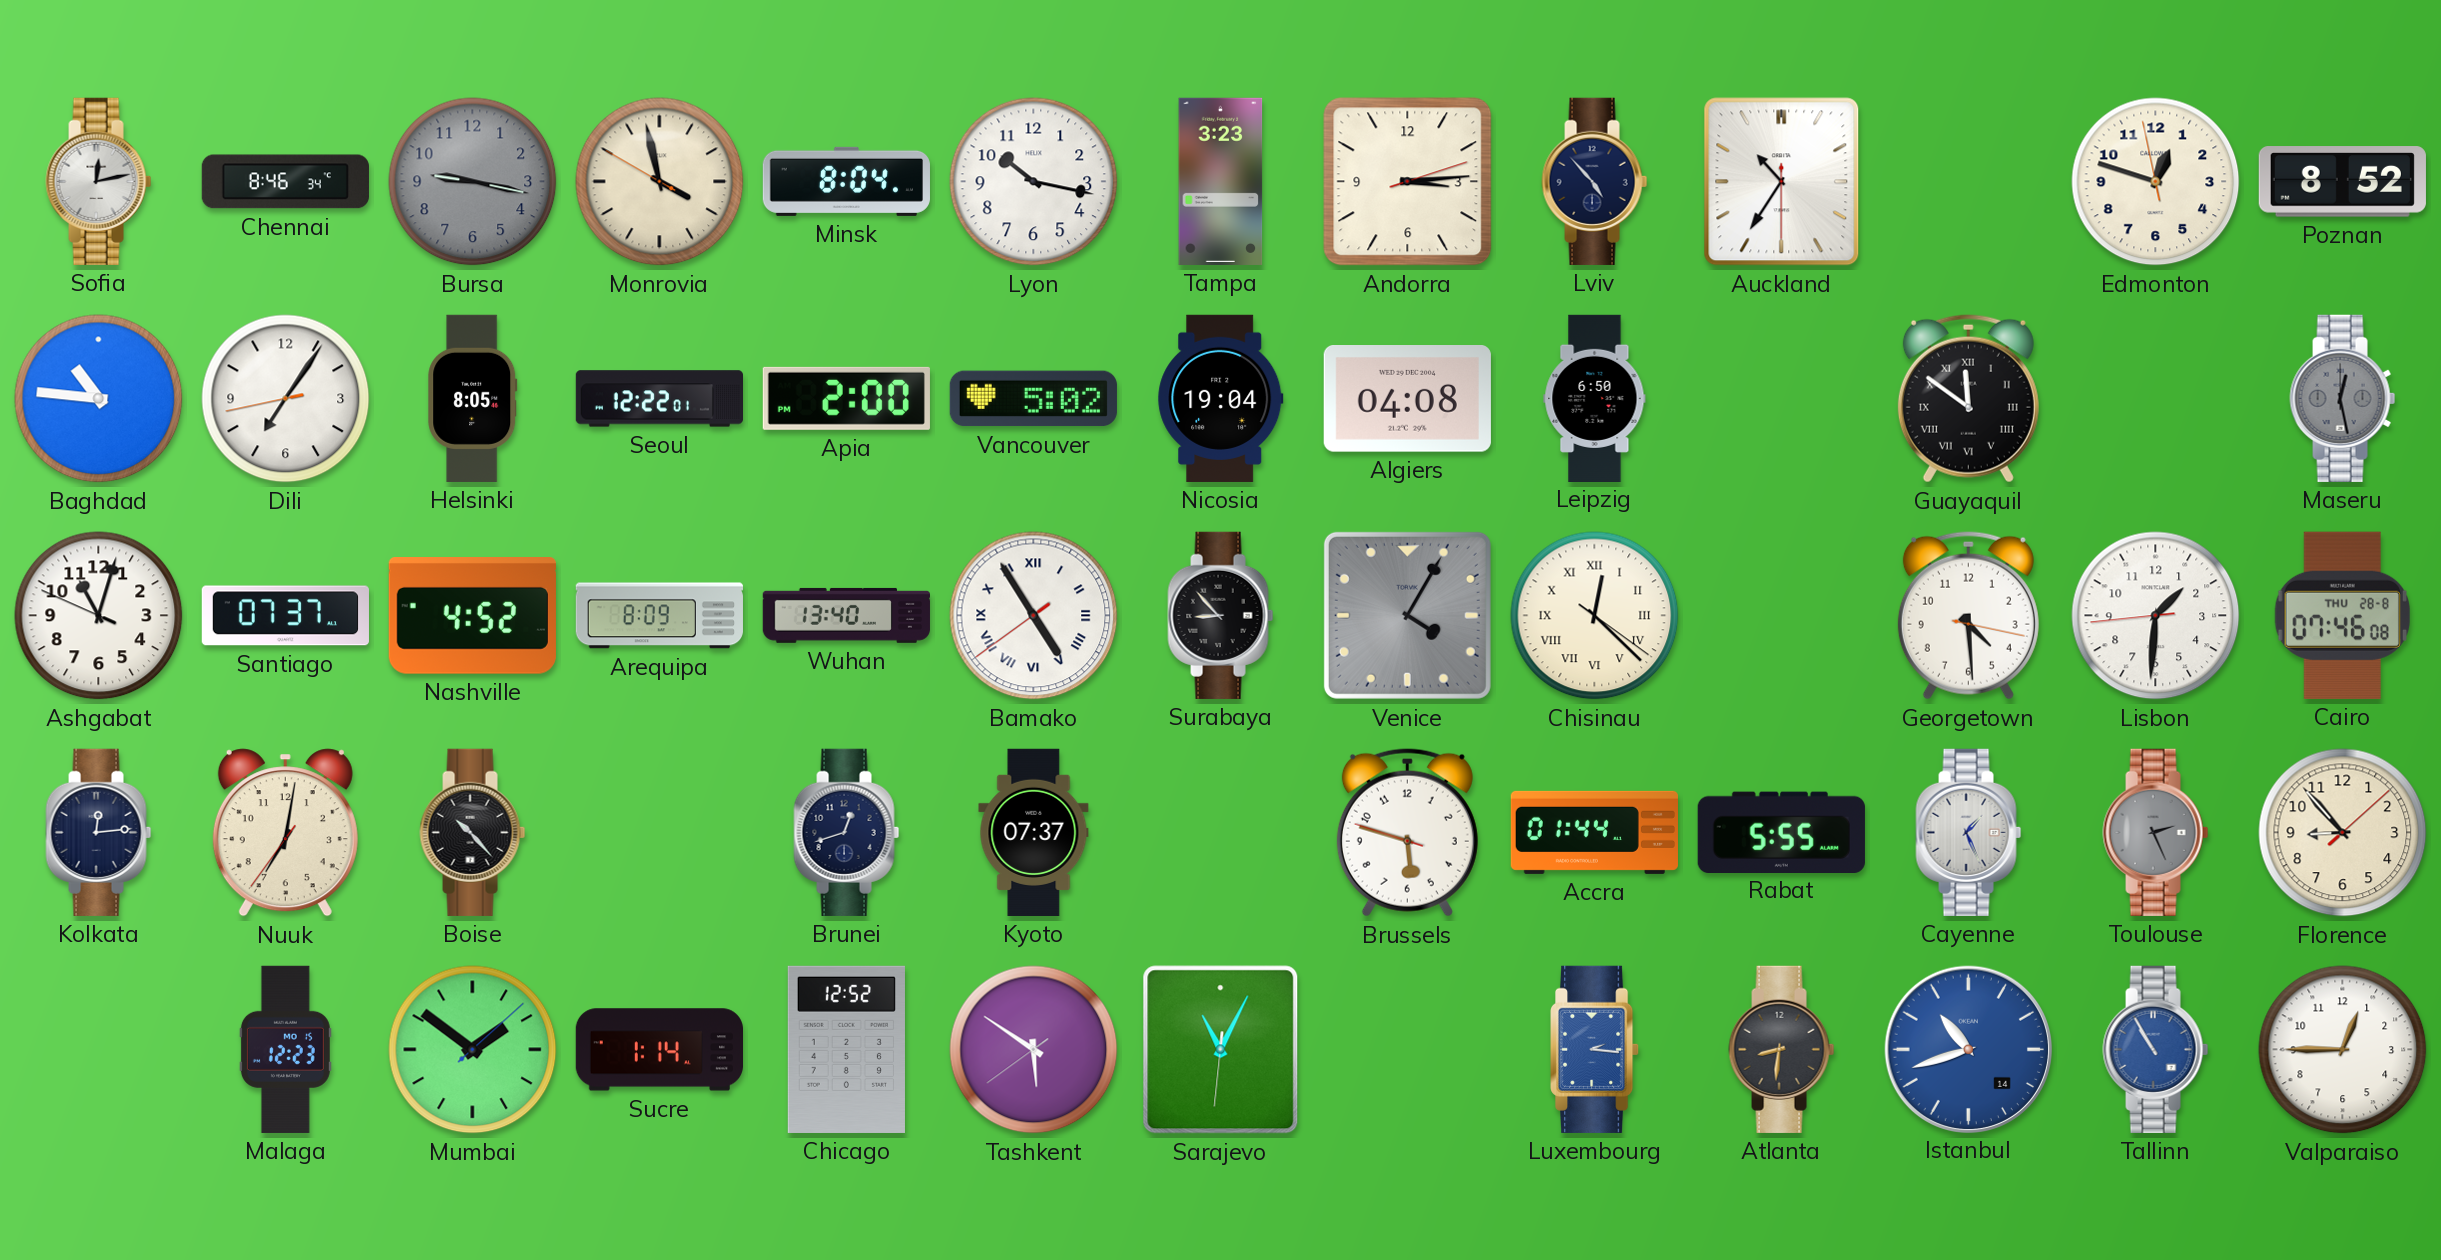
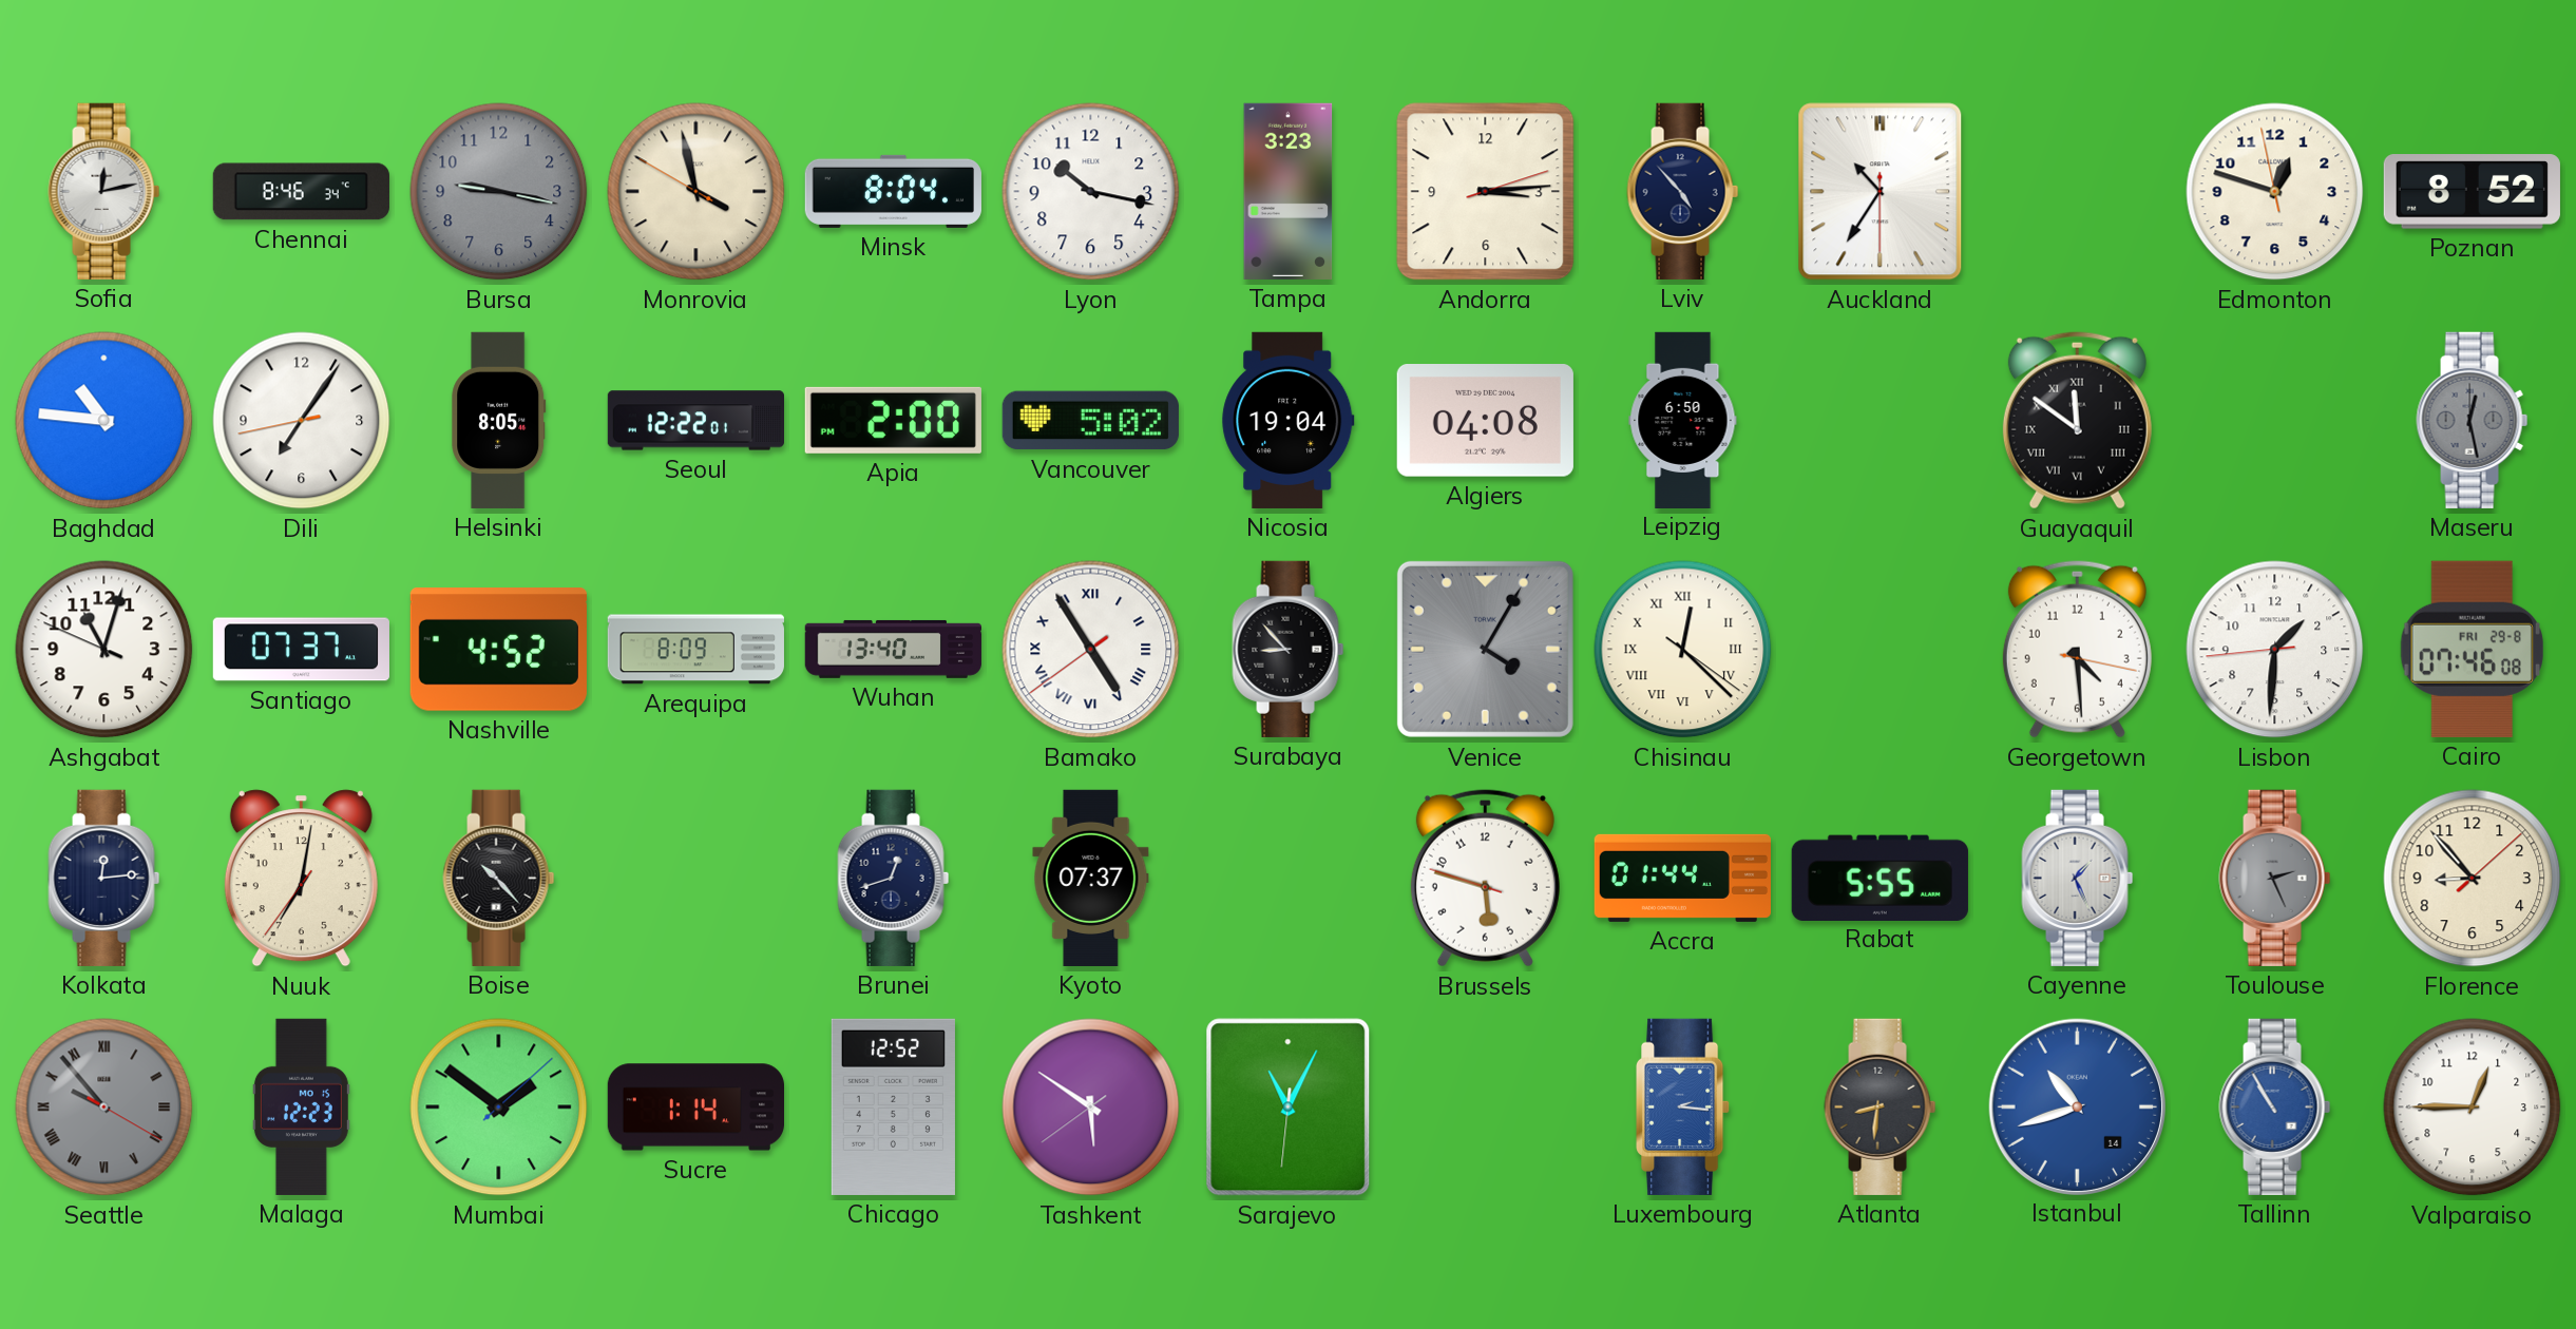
Cairo date: THU 28-8 -> FRI 29-8
Seattle: none -> 9:53
